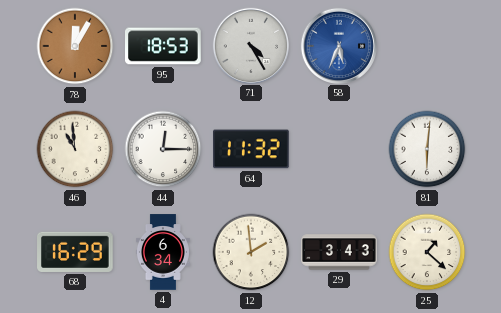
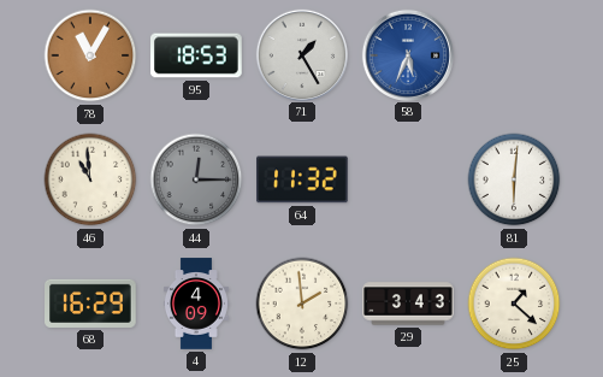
78: 12:05 -> 11:05
71: 4:25 -> 1:25
44 dial: white -> grey
4: 6:34 -> 4:09
